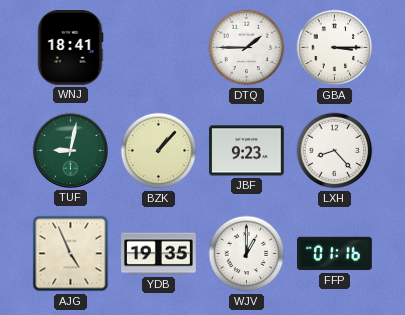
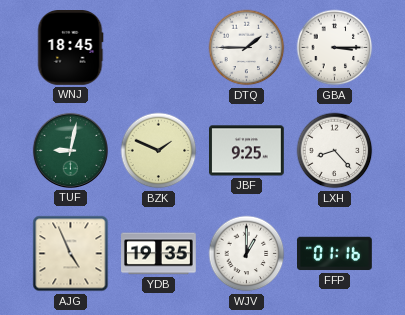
WNJ: 18:41 -> 18:45
BZK: 1:07 -> 1:49
JBF: 9:23 -> 9:25
